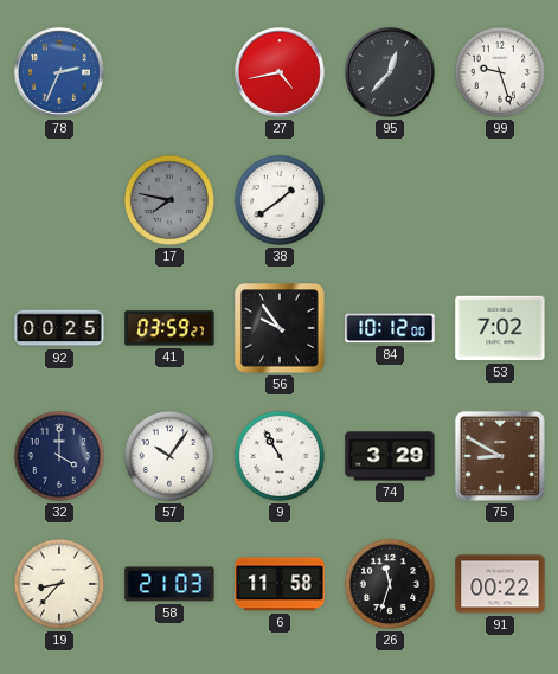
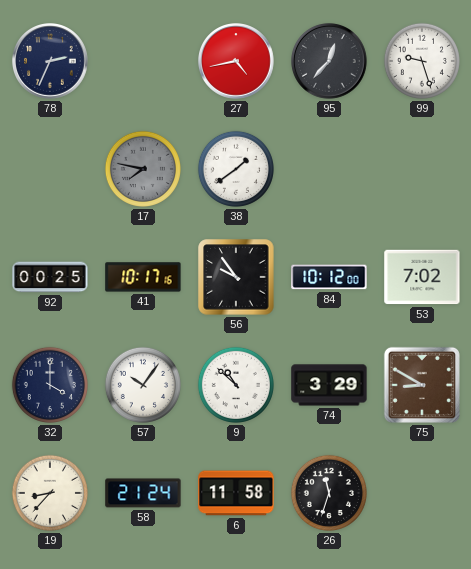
78 dial: blue -> navy
41: 03:59 -> 10:17
9: 10:55 -> 10:52
58: 21:03 -> 21:24
91: 00:22 -> none
